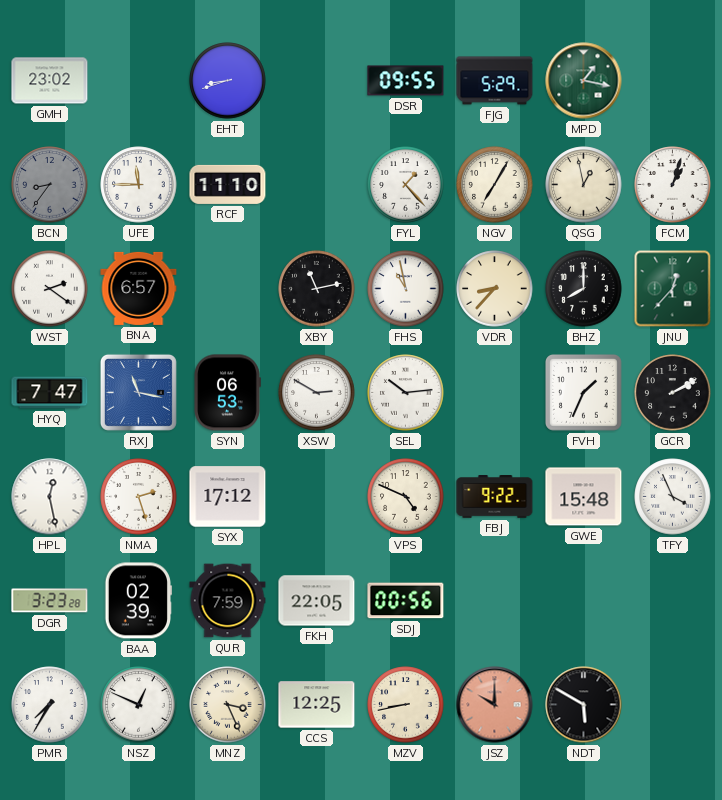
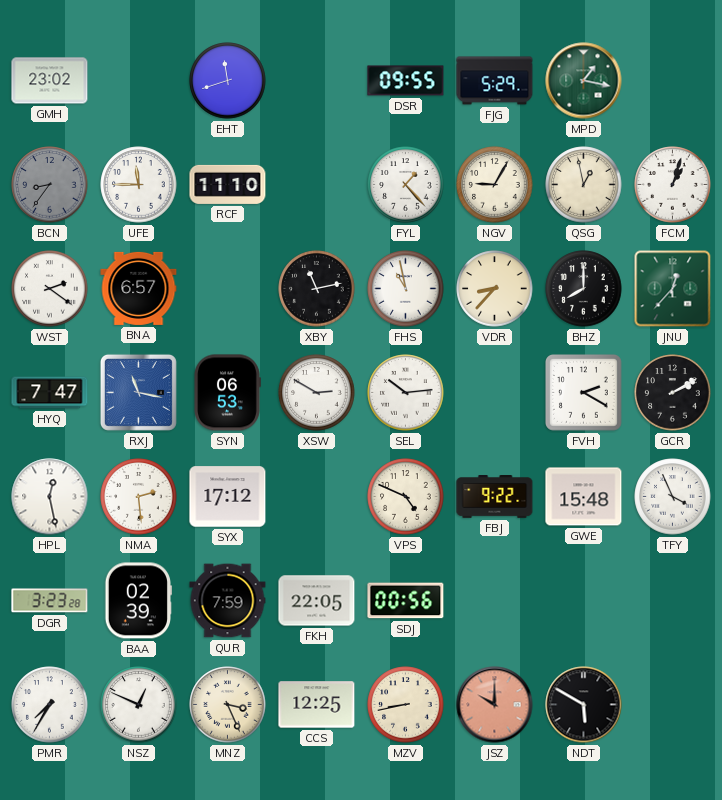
EHT: 8:42 -> 11:42
NGV: 7:05 -> 9:05
FVH: 1:34 -> 2:20
NMA: 2:27 -> 2:29
